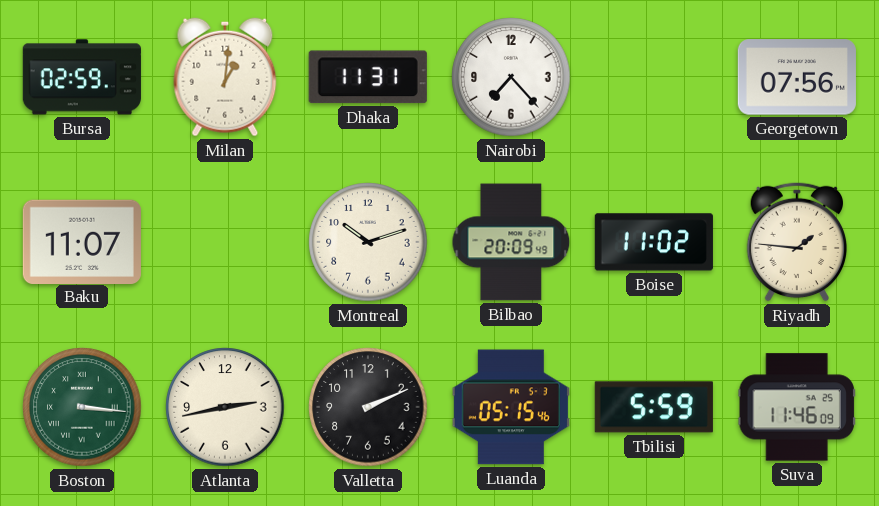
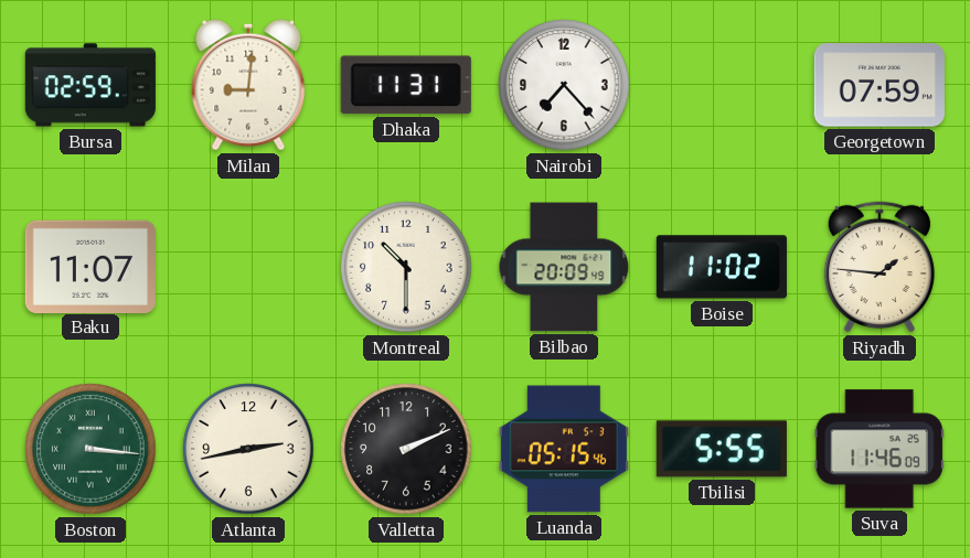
Milan: 1:01 -> 9:01
Georgetown: 07:56 -> 07:59
Montreal: 10:12 -> 10:30
Tbilisi: 5:59 -> 5:55
